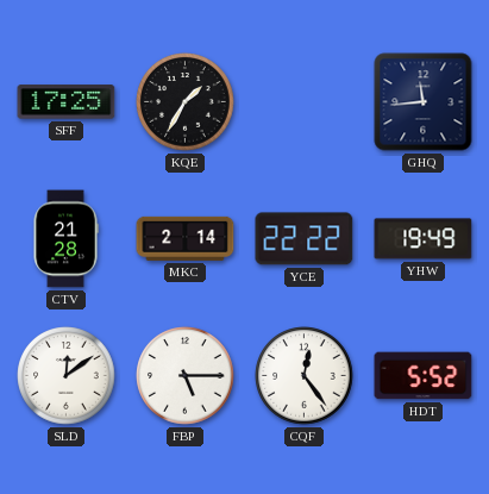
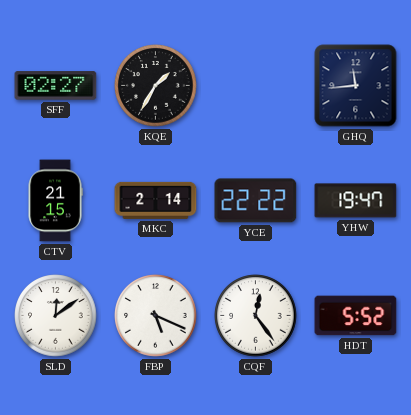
SFF: 17:25 -> 02:27
CTV: 21:28 -> 21:15
YHW: 19:49 -> 19:47
FBP: 5:15 -> 5:19
